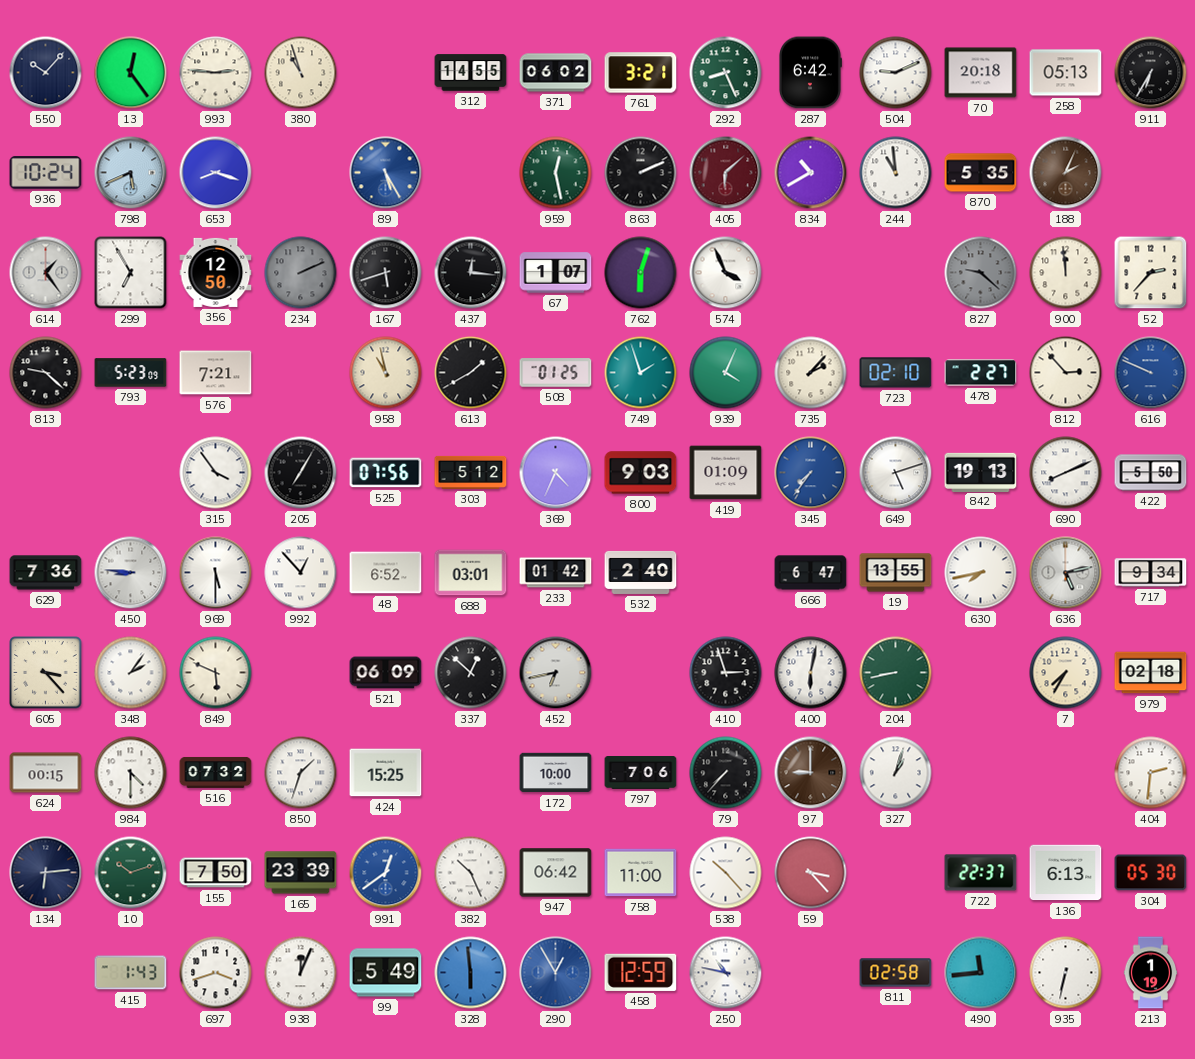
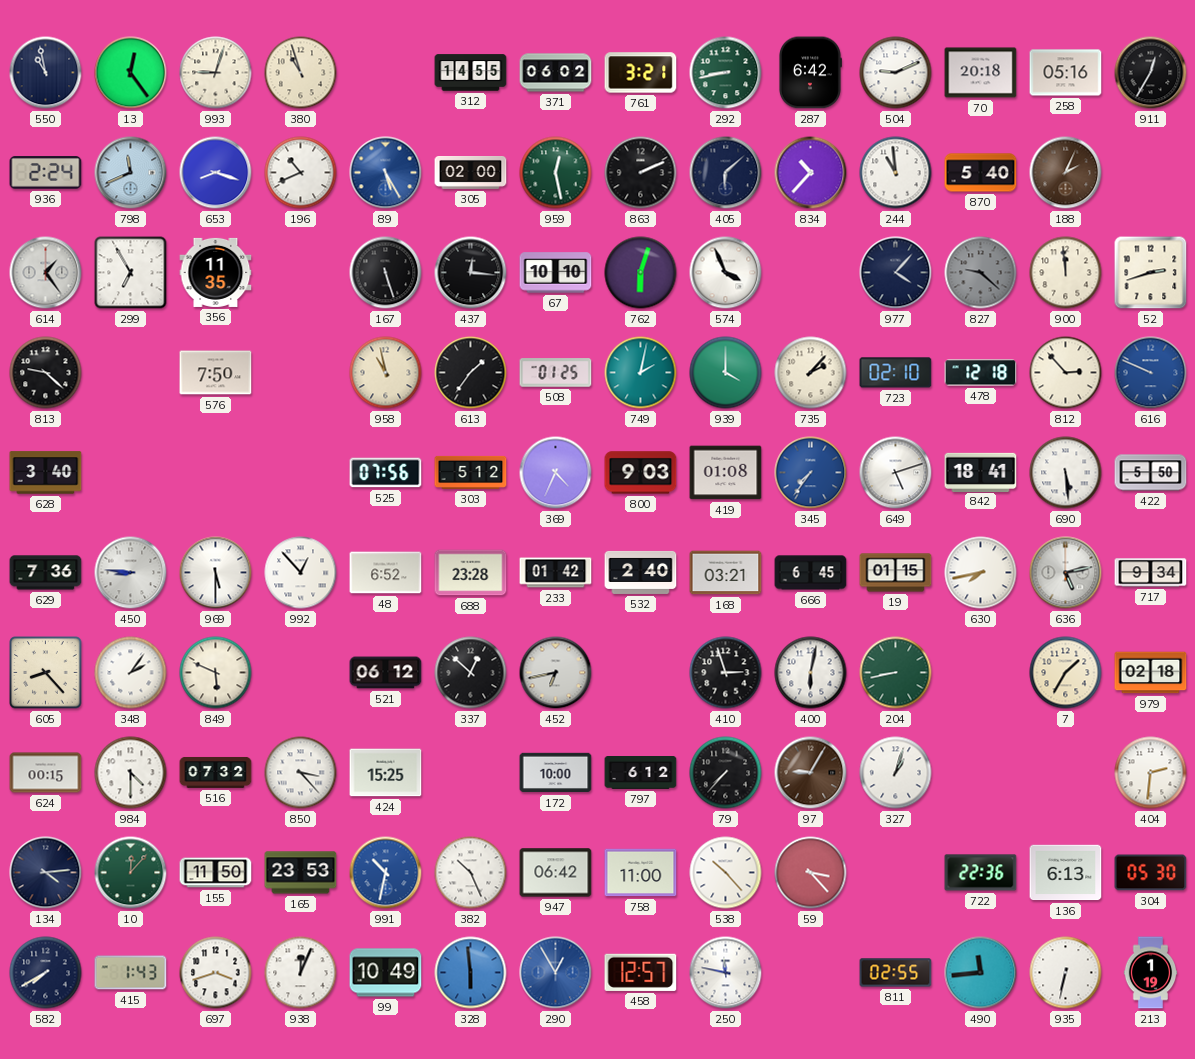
550: 10:07 -> 10:58
993: 2:46 -> 9:03
292: 8:26 -> 8:43
258: 05:13 -> 05:16
911: 6:35 -> 12:35
936: 10:24 -> 2:24
798: 5:41 -> 11:41
196: none -> 10:41
305: none -> 02:00
405 dial: burgundy -> navy
834: 10:40 -> 10:37
870: 5:35 -> 5:40
356: 12:50 -> 11:35
234: 2:11 -> none
167: 5:42 -> 5:27
67: 1:07 -> 10:10
977: none -> 4:07
52: 2:37 -> 2:42
793: 5:23 -> none
576: 7:21 -> 7:50
613: 1:40 -> 1:36
749: 1:57 -> 2:02
939: 4:04 -> 4:00
478: 2:27 -> 12:18
628: none -> 3:40
315: 3:54 -> none
205: 7:05 -> none
419: 01:09 -> 01:08
842: 19:13 -> 18:41
690: 8:11 -> 5:29
688: 03:01 -> 23:28
168: none -> 03:21
666: 6:47 -> 6:45
19: 13:55 -> 01:15
605: 3:23 -> 8:23
521: 06:09 -> 06:12
7: 7:35 -> 1:35
850: 1:33 -> 3:23
797: 7:06 -> 6:12
97: 9:00 -> 9:05
134: 6:14 -> 4:14
10: 10:12 -> 12:07
155: 7:50 -> 11:50
165: 23:39 -> 23:53
991: 12:39 -> 10:32
722: 22:37 -> 22:36
582: none -> 7:40
99: 5:49 -> 10:49
458: 12:59 -> 12:57
250: 10:47 -> 11:47
811: 02:58 -> 02:55
